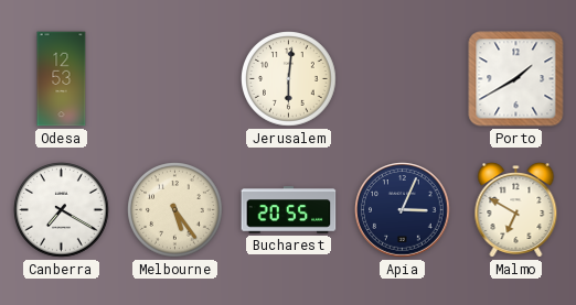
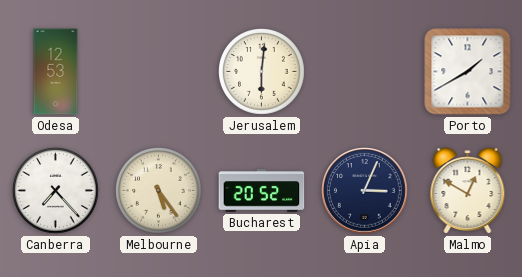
Canberra: 7:20 -> 7:23
Bucharest: 20:55 -> 20:52
Malmo: 6:50 -> 12:50
